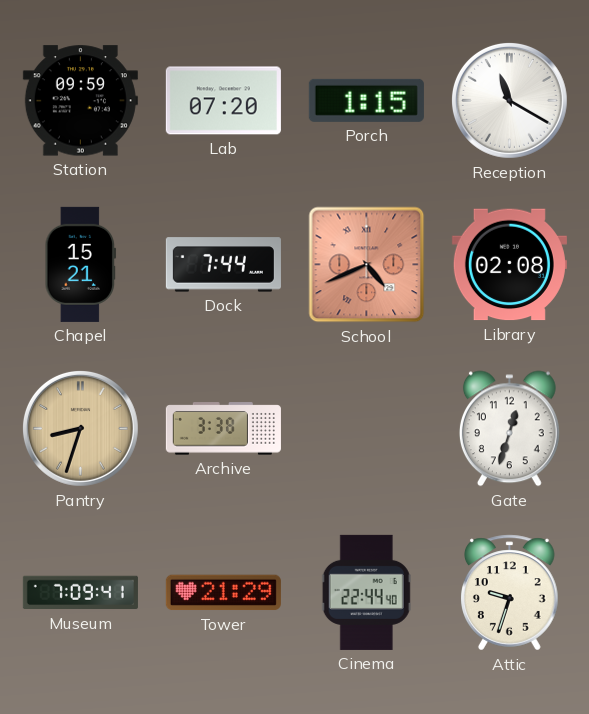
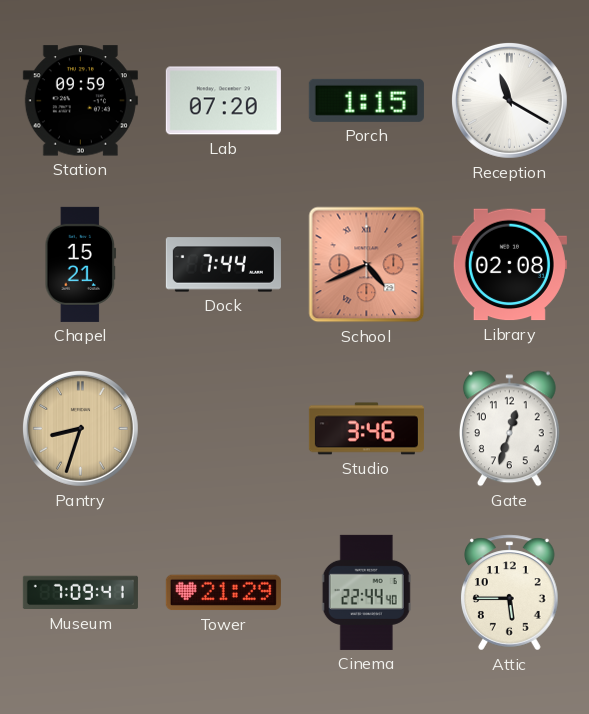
Archive: 3:38 -> none
Studio: none -> 3:46
Attic: 9:33 -> 5:45
